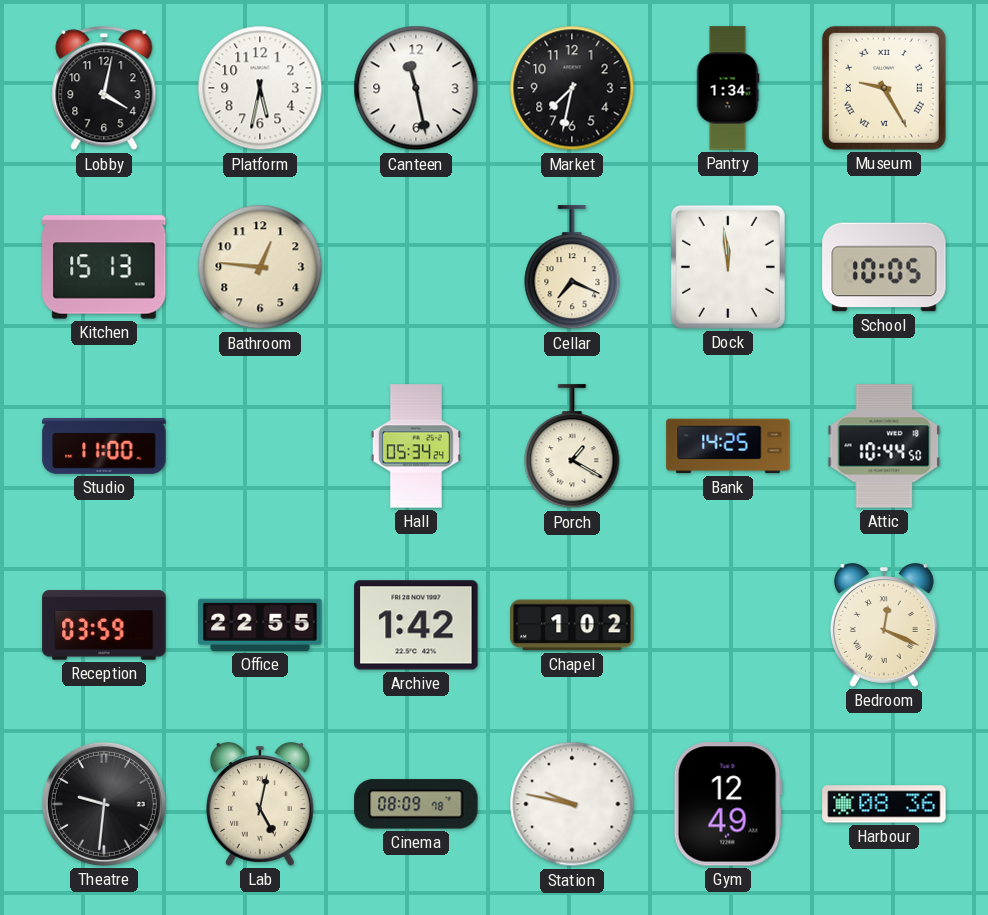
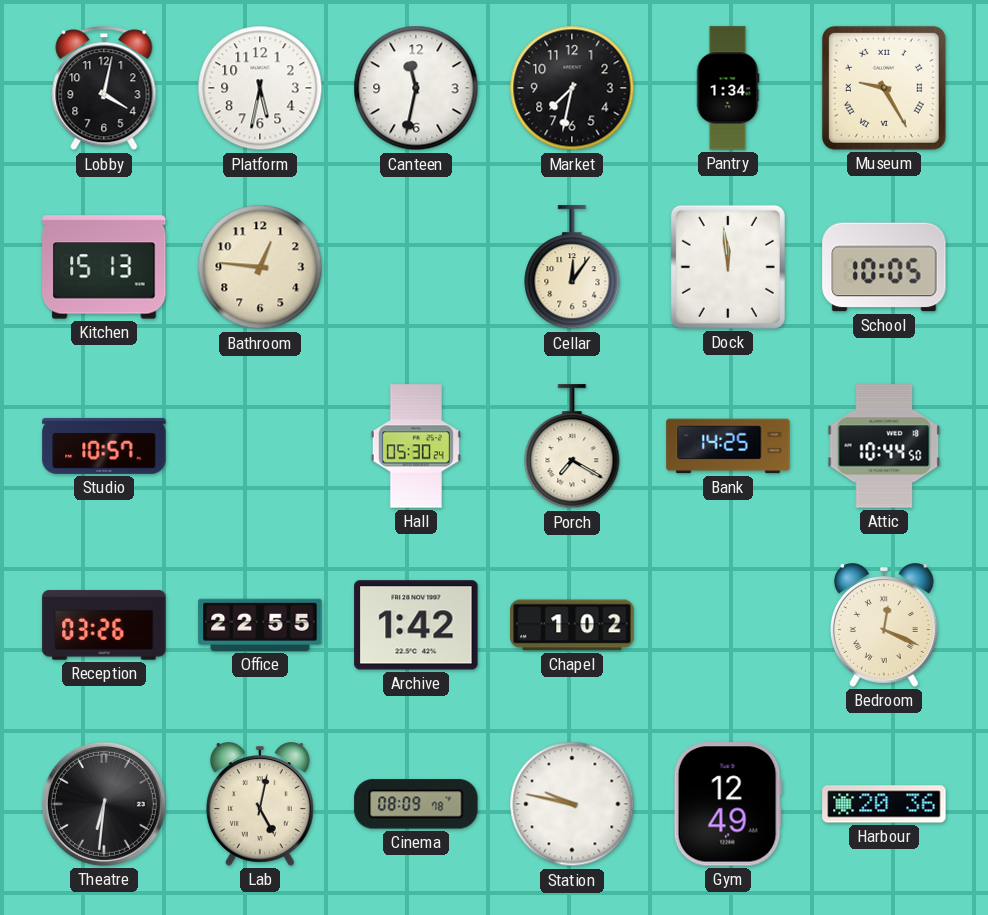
Canteen: 11:28 -> 11:32
Cellar: 7:19 -> 12:06
Studio: 11:00 -> 10:57
Hall: 05:34 -> 05:30
Porch: 1:20 -> 7:20
Reception: 03:59 -> 03:26
Theatre: 9:31 -> 6:31
Harbour: 08:36 -> 20:36
